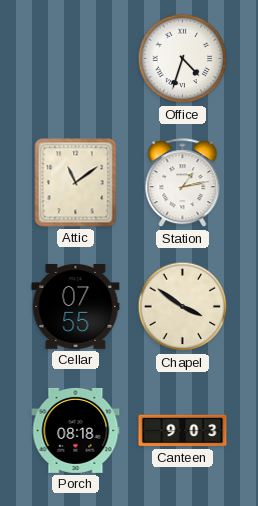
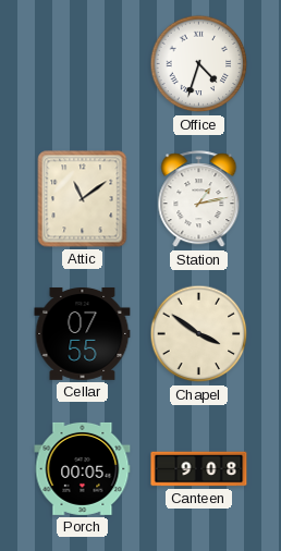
Porch: 08:18 -> 00:05
Canteen: 9:03 -> 9:08
